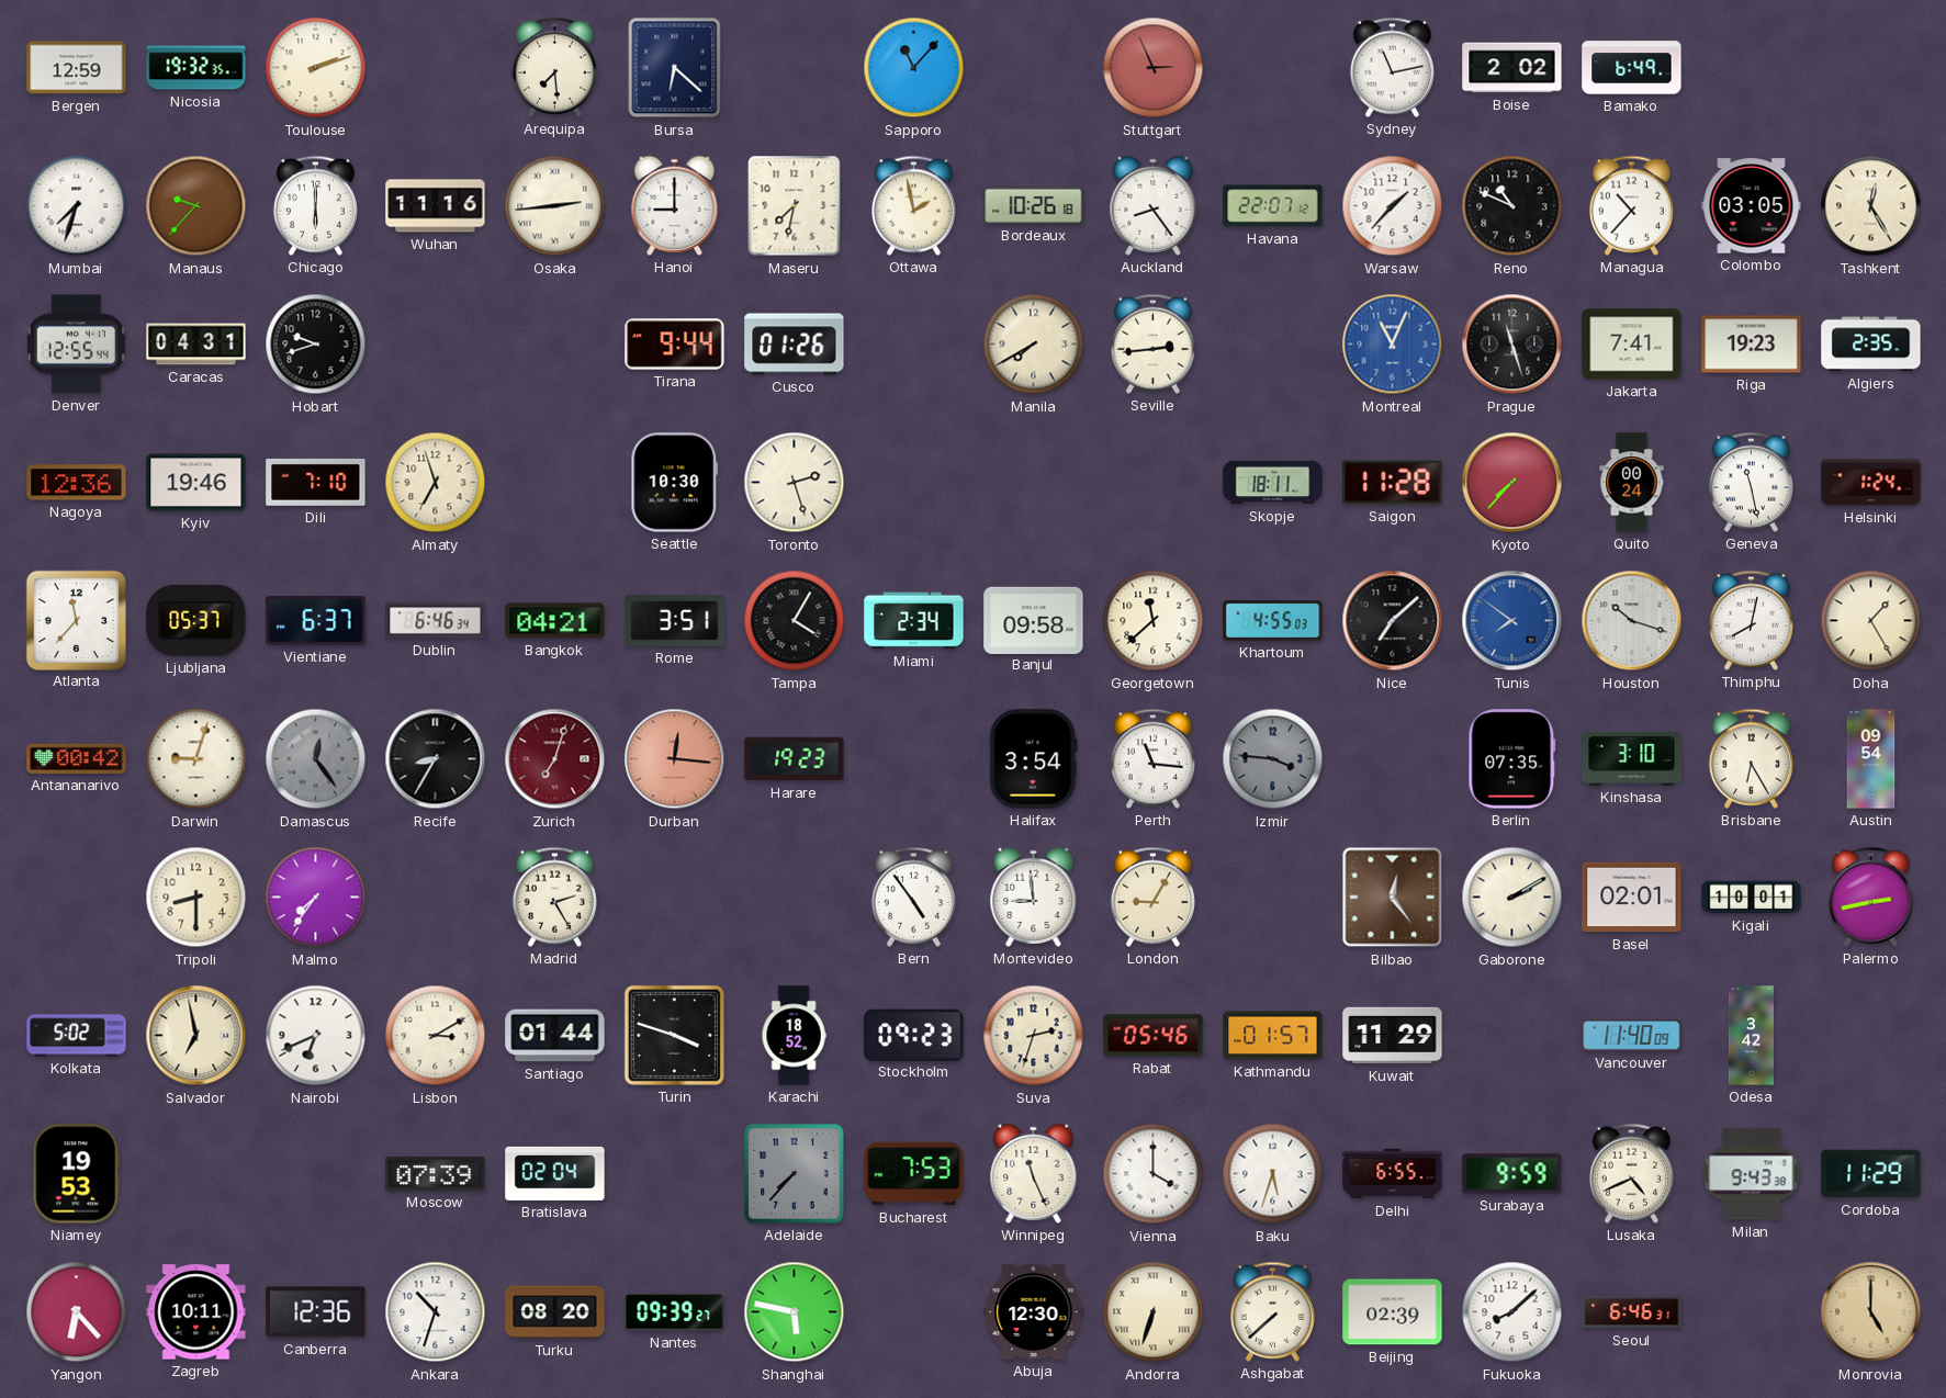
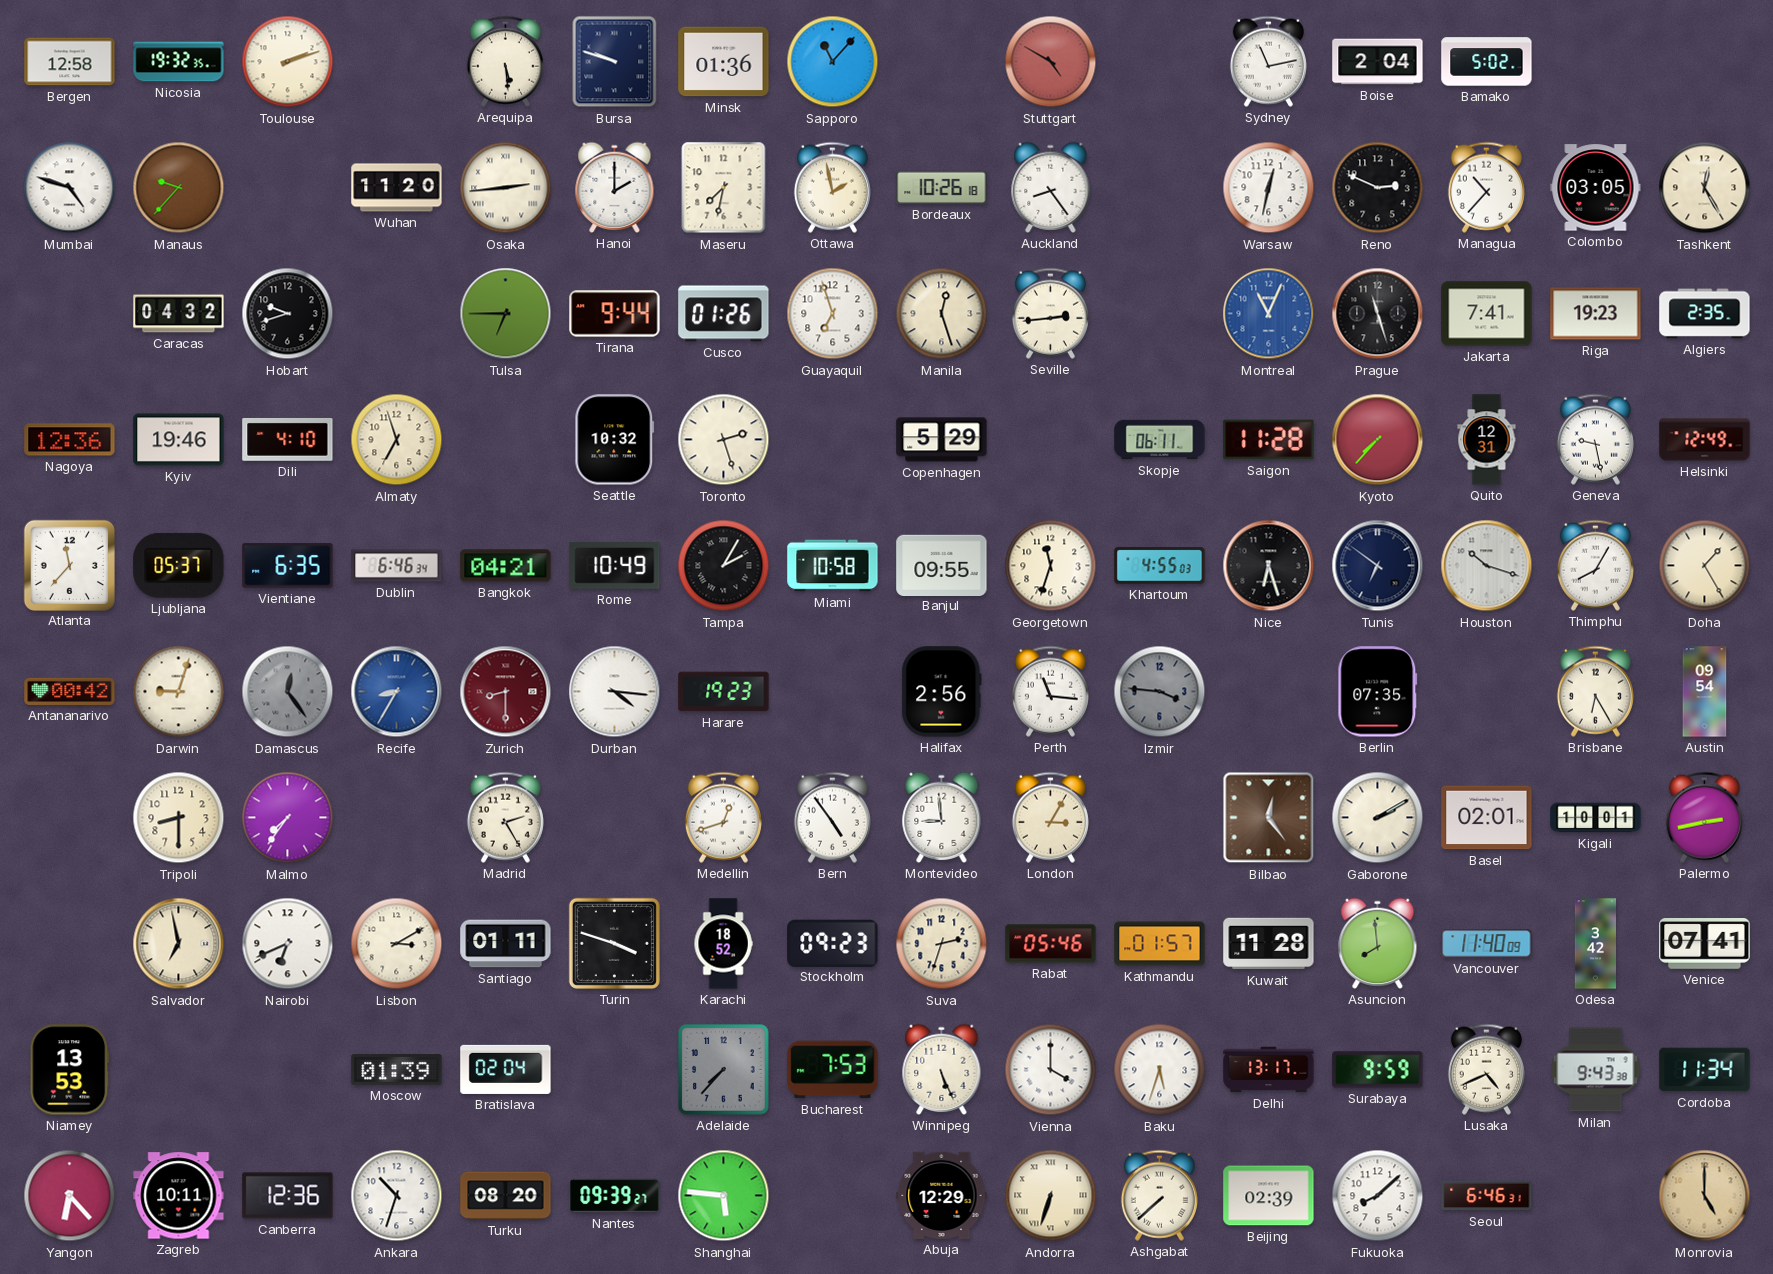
Bergen: 12:59 -> 12:58
Arequipa: 7:29 -> 5:29
Bursa: 6:22 -> 9:48
Minsk: none -> 01:36
Stuttgart: 2:56 -> 4:50
Boise: 2:02 -> 2:04
Bamako: 6:49 -> 5:02
Mumbai: 7:33 -> 4:48
Chicago: 6:00 -> none
Wuhan: 11:16 -> 11:20
Hanoi: 9:00 -> 2:00
Havana: 22:07 -> none
Warsaw: 1:37 -> 12:32
Reno: 10:49 -> 2:49
Denver: 12:55 -> none
Caracas: 04:31 -> 04:32
Tulsa: none -> 6:45
Guayaquil: none -> 6:57
Manila: 7:40 -> 12:27
Dili: 7:10 -> 4:10
Seattle: 10:30 -> 10:32
Copenhagen: none -> 5:29
Skopje: 18:11 -> 06:11
Quito: 00:24 -> 12:31
Geneva: 11:28 -> 9:28
Helsinki: 1:24 -> 12:49
Vientiane: 6:37 -> 6:35
Rome: 3:51 -> 10:49
Tampa: 4:05 -> 2:05
Miami: 2:34 -> 10:58
Banjul: 09:58 -> 09:55
Georgetown: 11:38 -> 11:33
Nice: 7:08 -> 6:27
Tunis: 7:51 -> 6:51
Tunis dial: blue -> navy
Thimphu: 8:02 -> 8:05
Recife dial: black -> blue
Zurich: 7:03 -> 8:30
Durban: 12:16 -> 4:16
Durban dial: salmon -> white
Halifax: 3:54 -> 2:56
Kinshasa: 3:10 -> none
Medellin: none -> 12:42
London: 9:05 -> 3:05
Kolkata: 5:02 -> none
Santiago: 01:44 -> 01:11
Kuwait: 11:29 -> 11:28
Asuncion: none -> 7:59
Venice: none -> 07:41
Niamey: 19:53 -> 13:53
Moscow: 07:39 -> 01:39
Winnipeg: 11:26 -> 5:26
Delhi: 6:55 -> 13:17
Cordoba: 11:29 -> 11:34
Shanghai: 5:47 -> 5:46
Abuja: 12:30 -> 12:29
